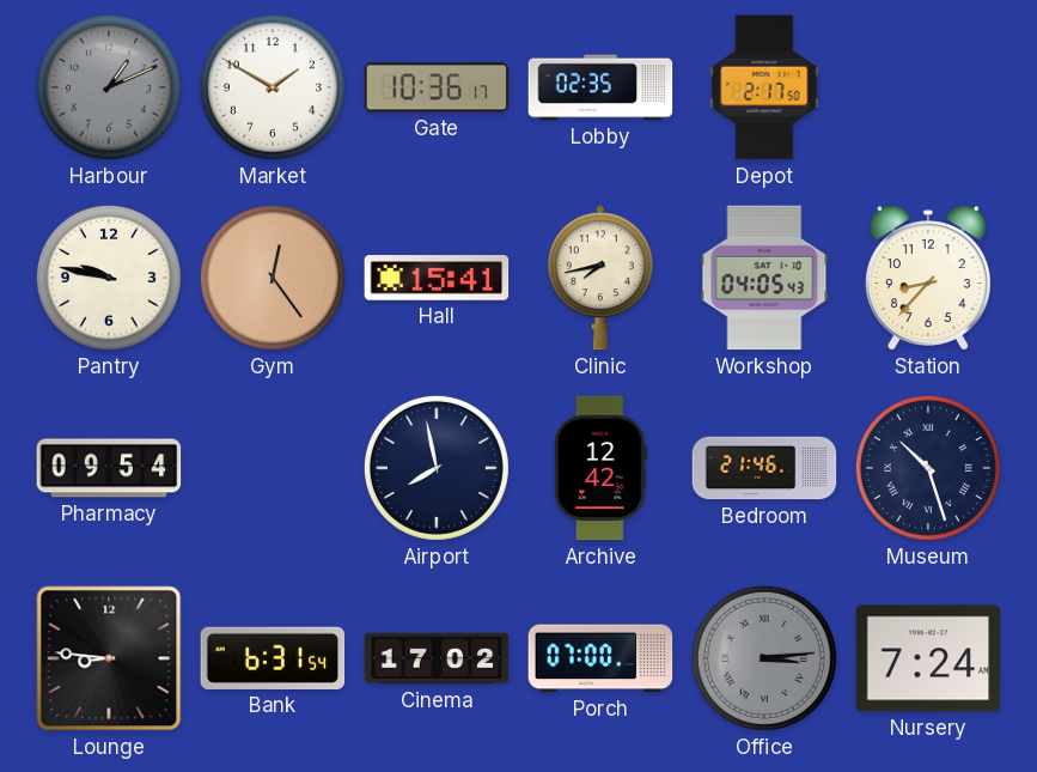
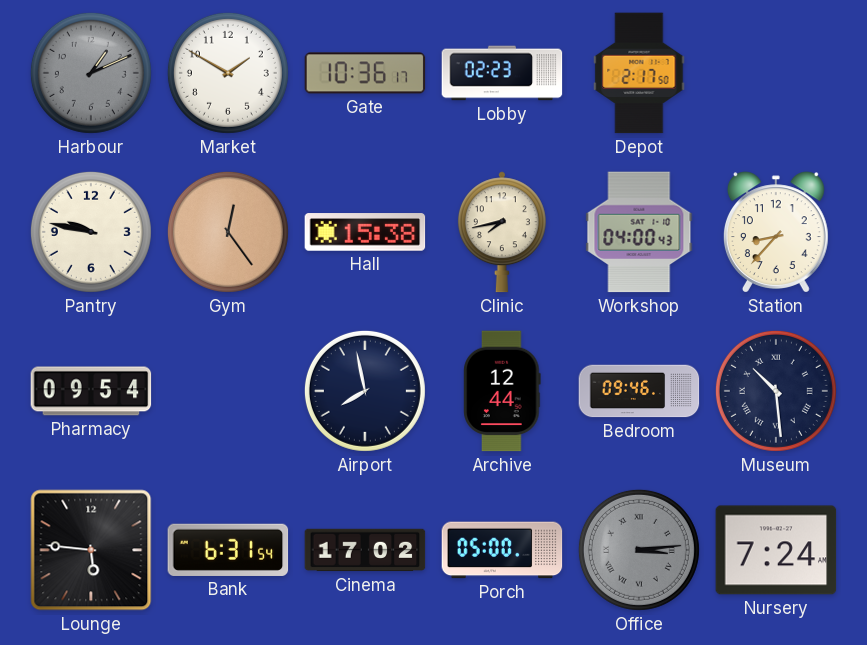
Lobby: 02:35 -> 02:23
Hall: 15:41 -> 15:38
Workshop: 04:05 -> 04:00
Archive: 12:42 -> 12:44
Bedroom: 21:46 -> 09:46
Museum: 10:27 -> 10:29
Lounge: 8:46 -> 5:46
Porch: 07:00 -> 05:00
